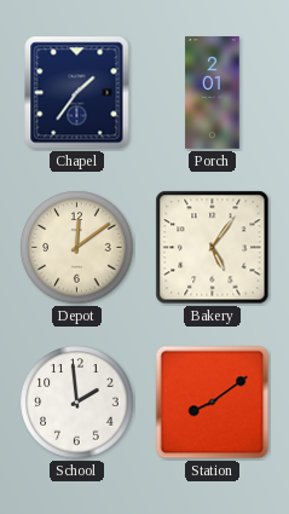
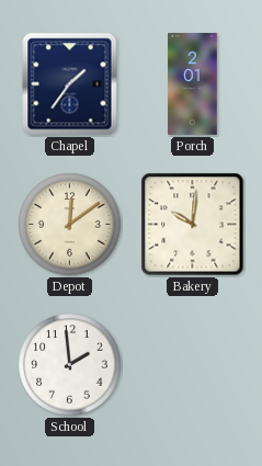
Bakery: 5:06 -> 10:01
Station: 8:09 -> none
